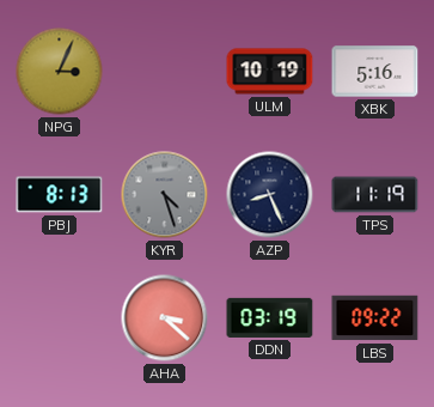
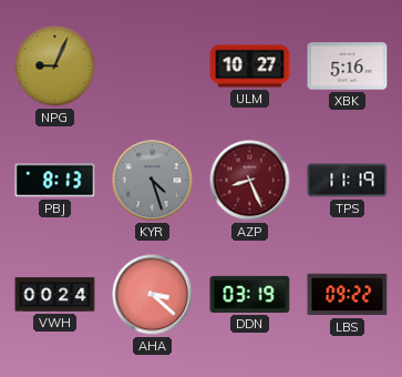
NPG: 3:04 -> 9:04
ULM: 10:19 -> 10:27
AZP dial: navy -> burgundy
VWH: none -> 00:24
